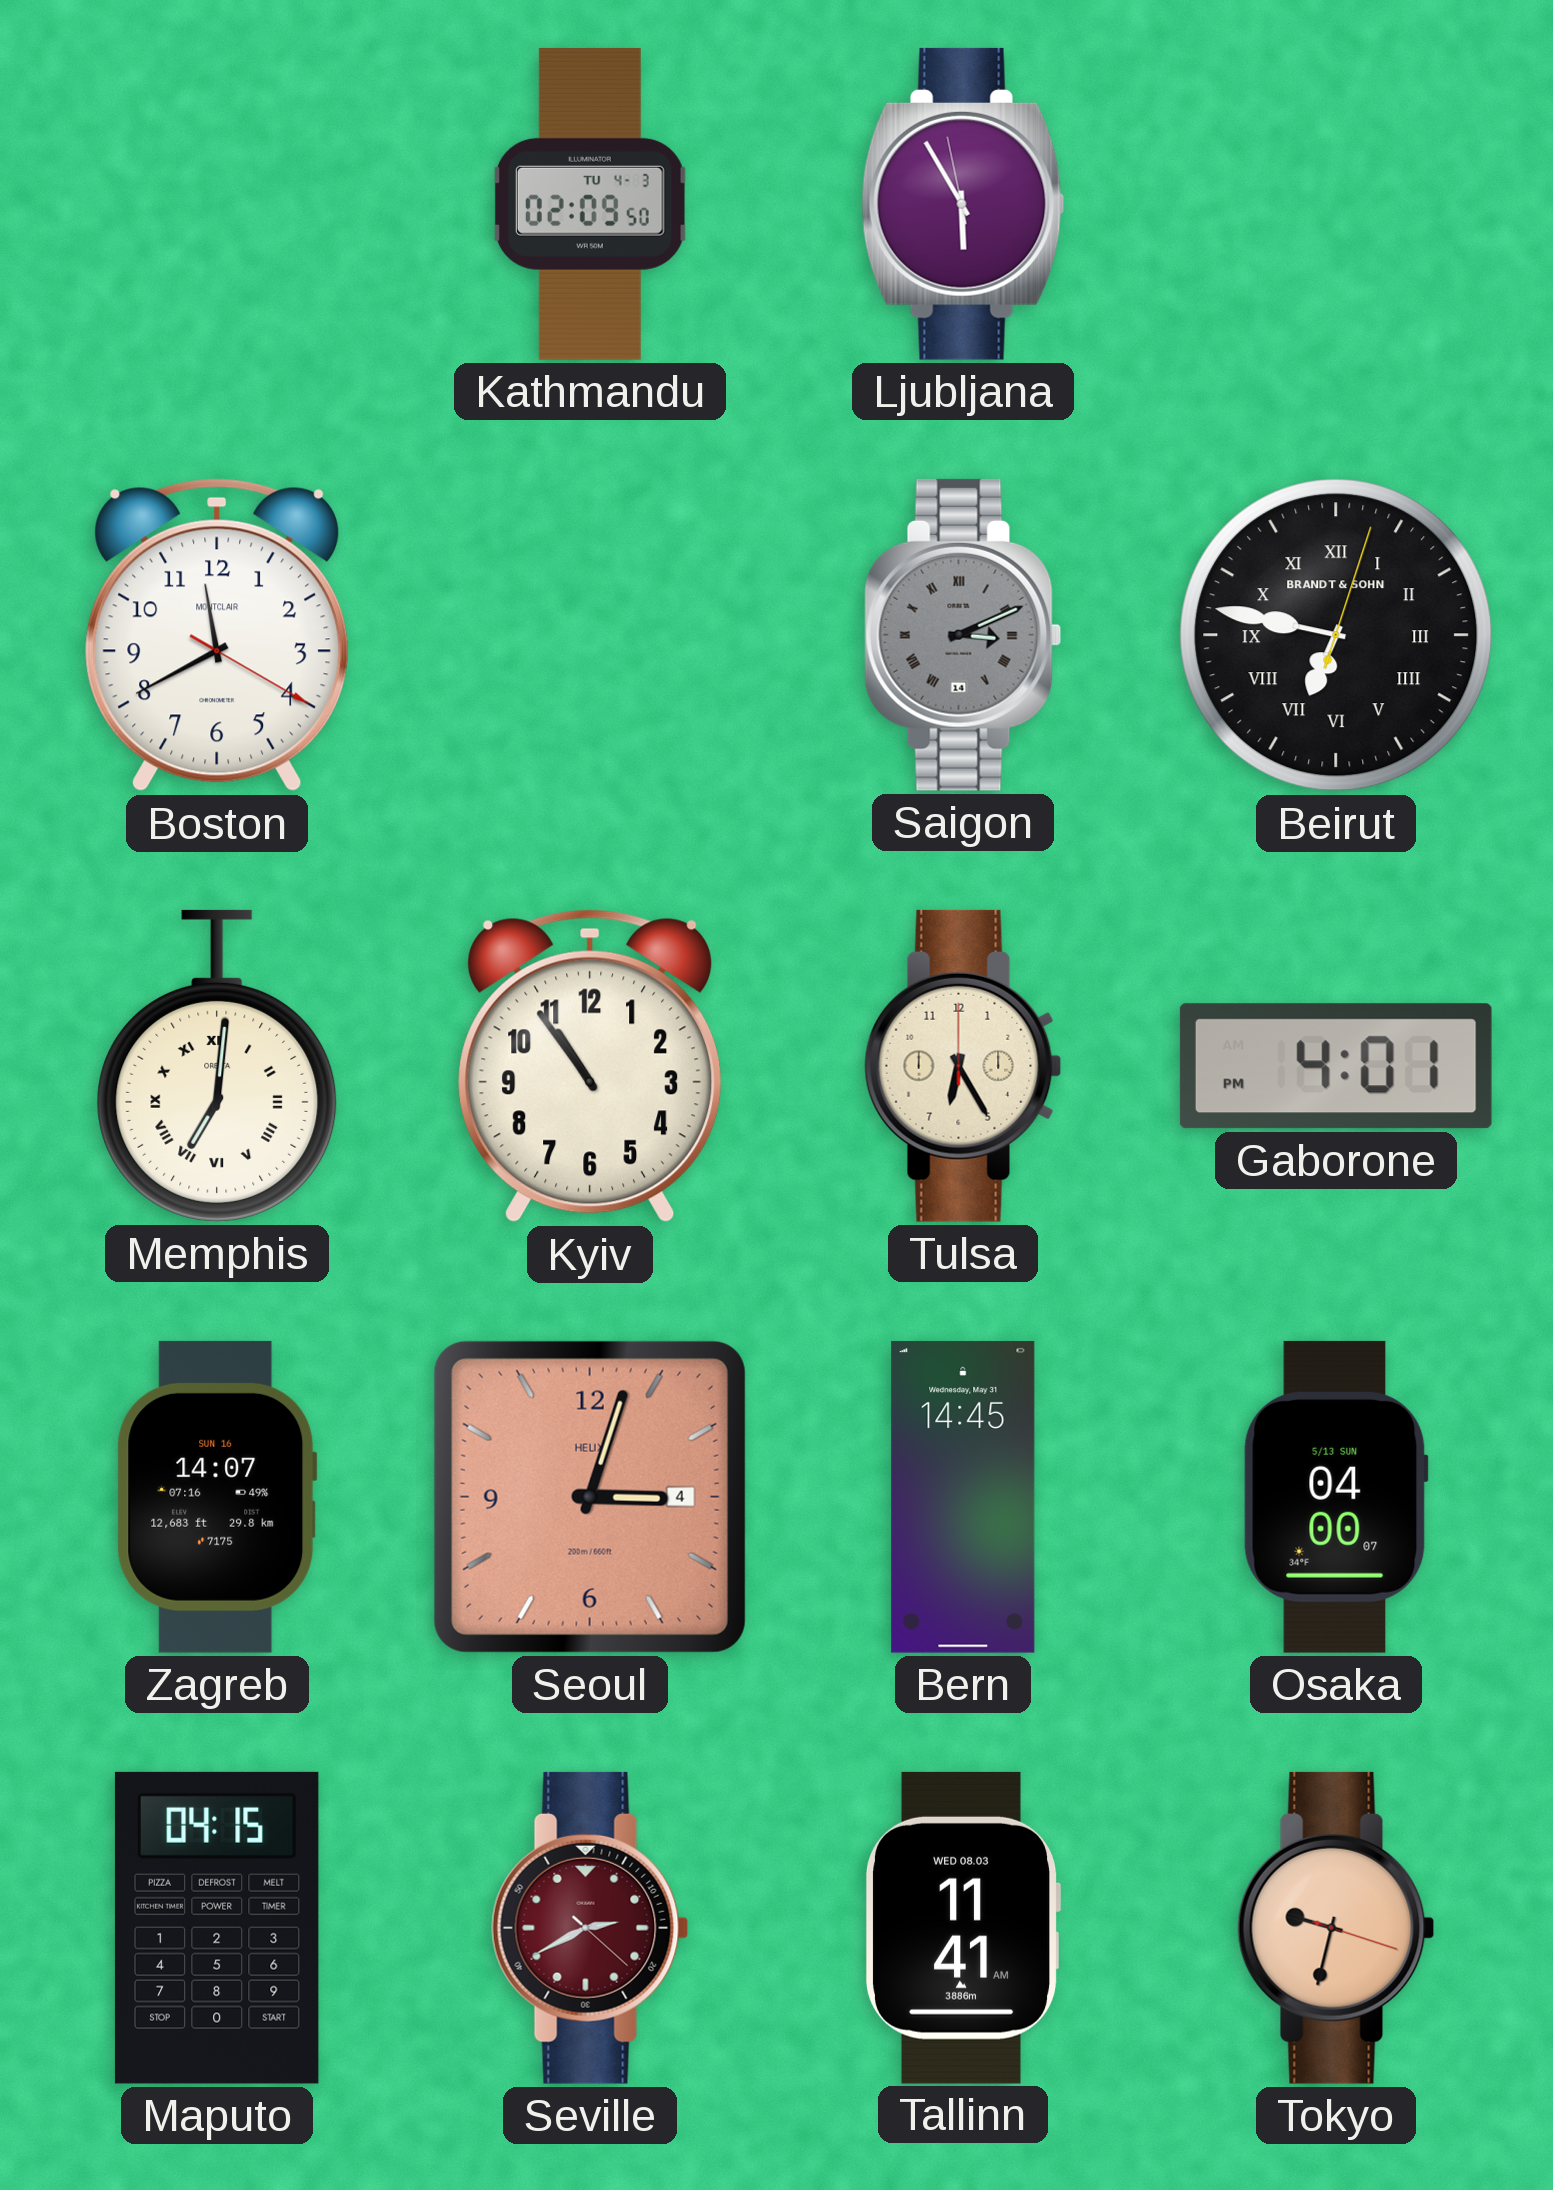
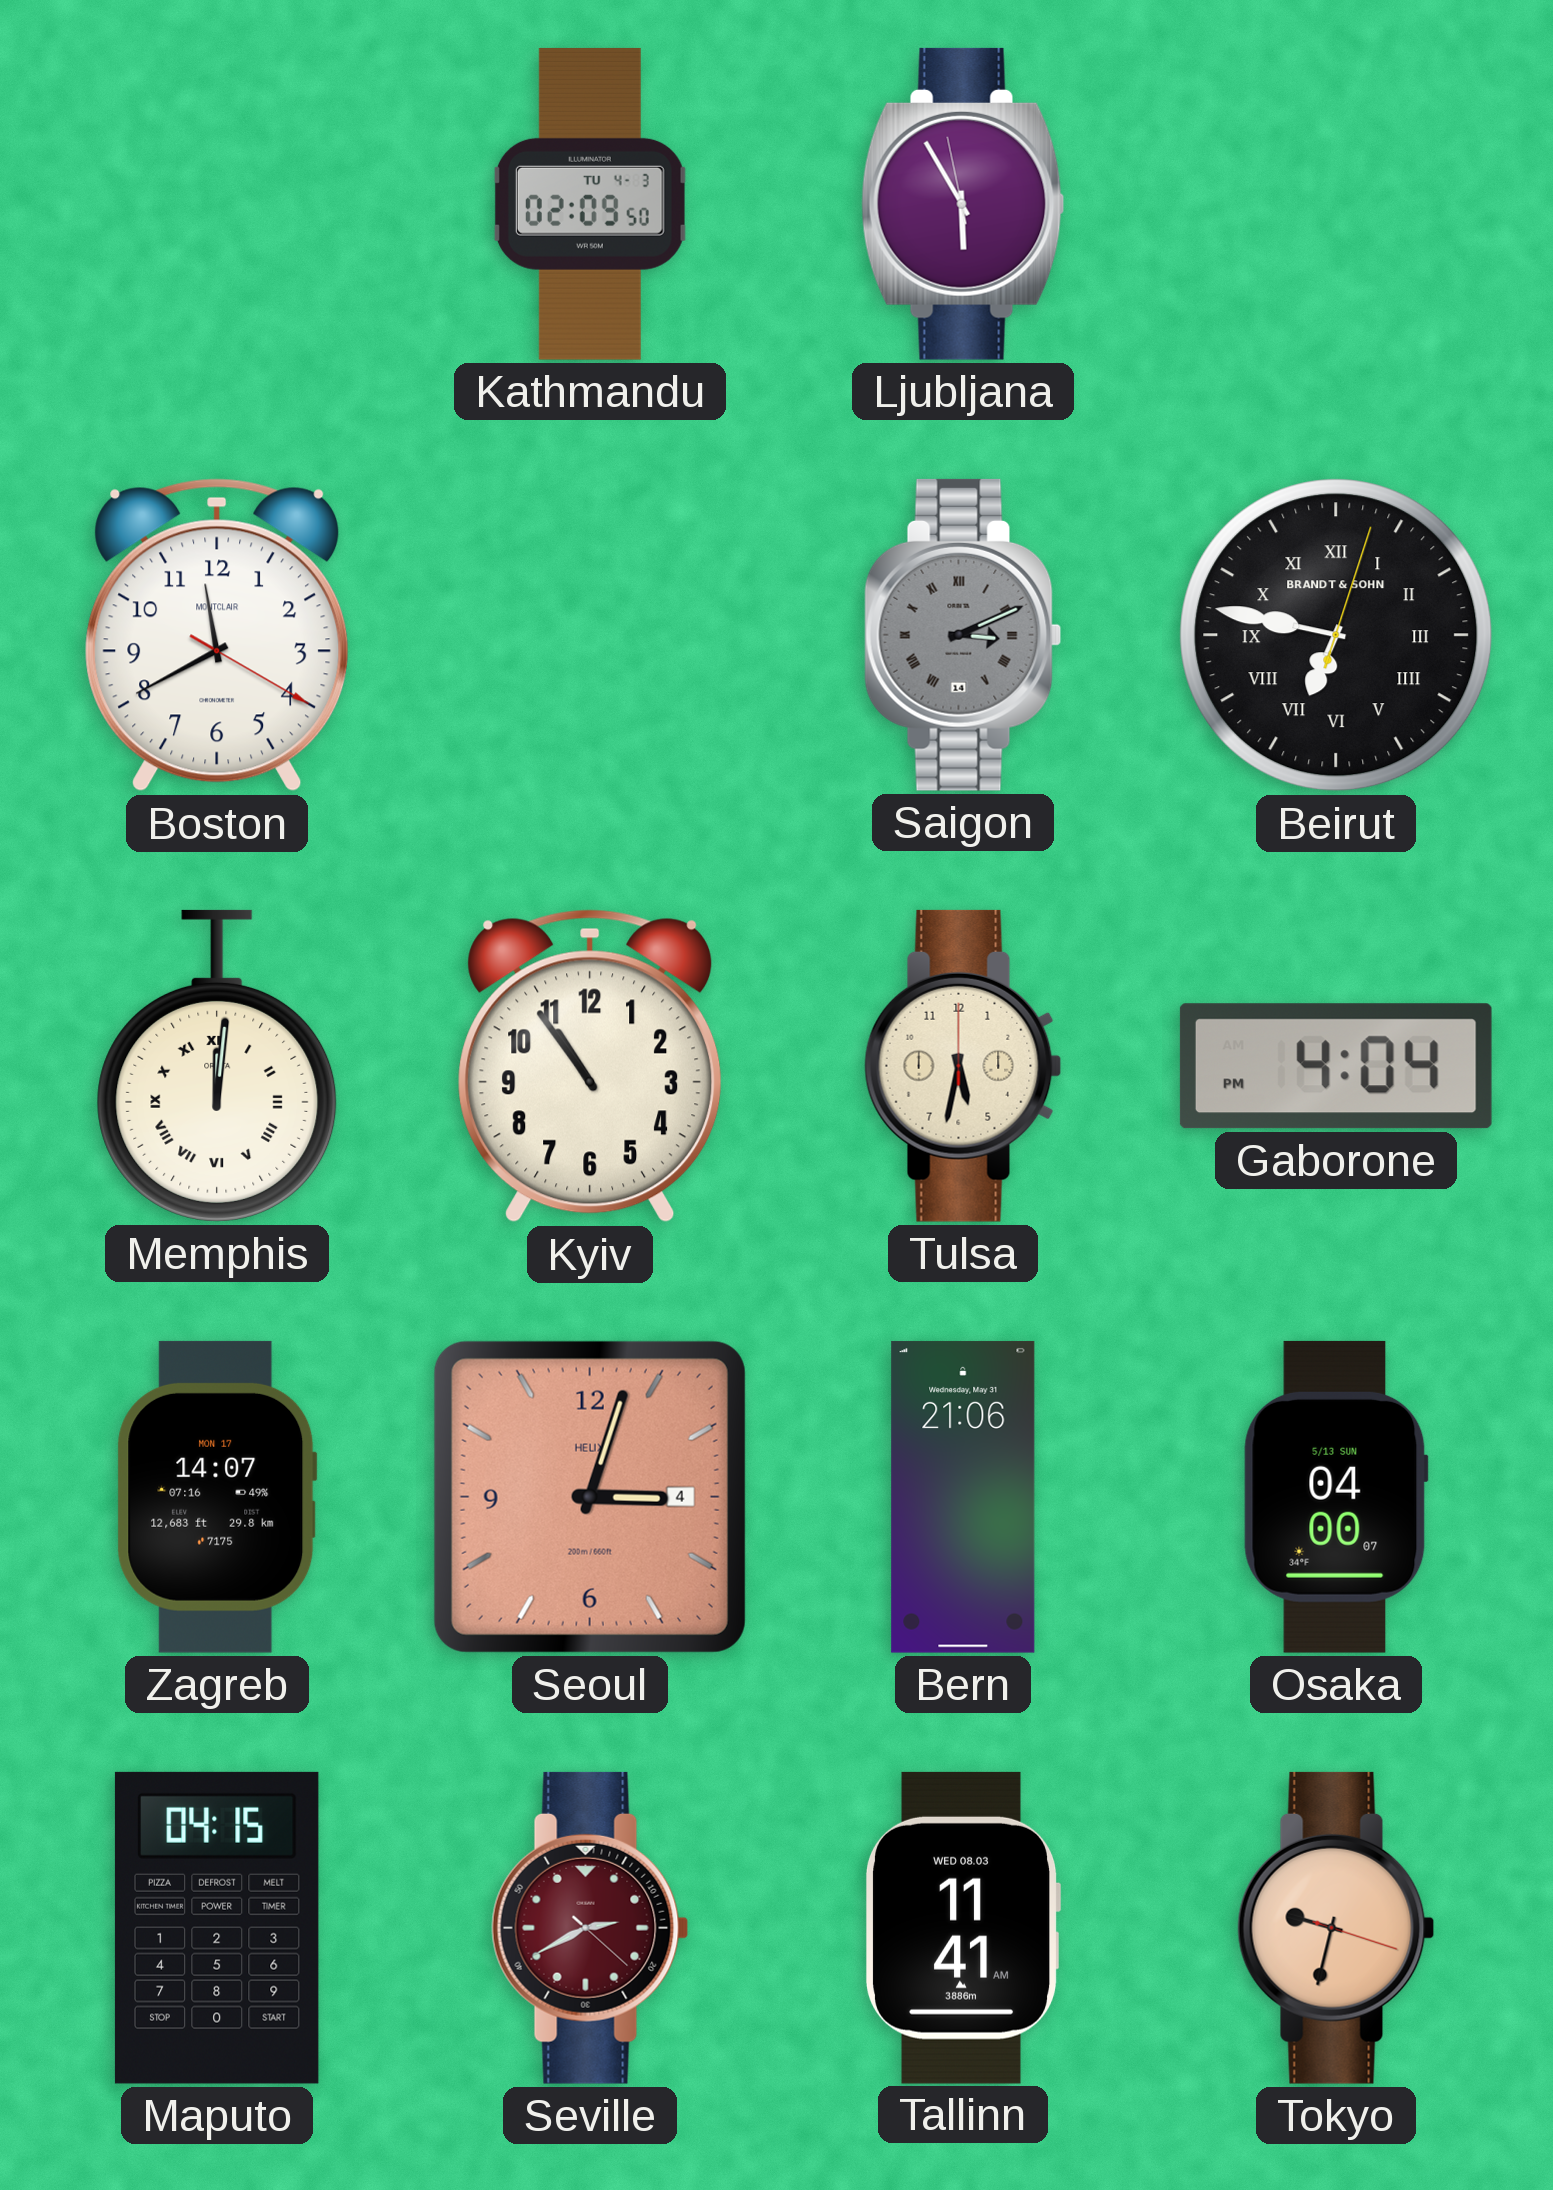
Memphis: 7:01 -> 12:01
Tulsa: 6:25 -> 5:32
Gaborone: 4:01 -> 4:04
Zagreb date: SUN 16 -> MON 17
Bern: 14:45 -> 21:06
